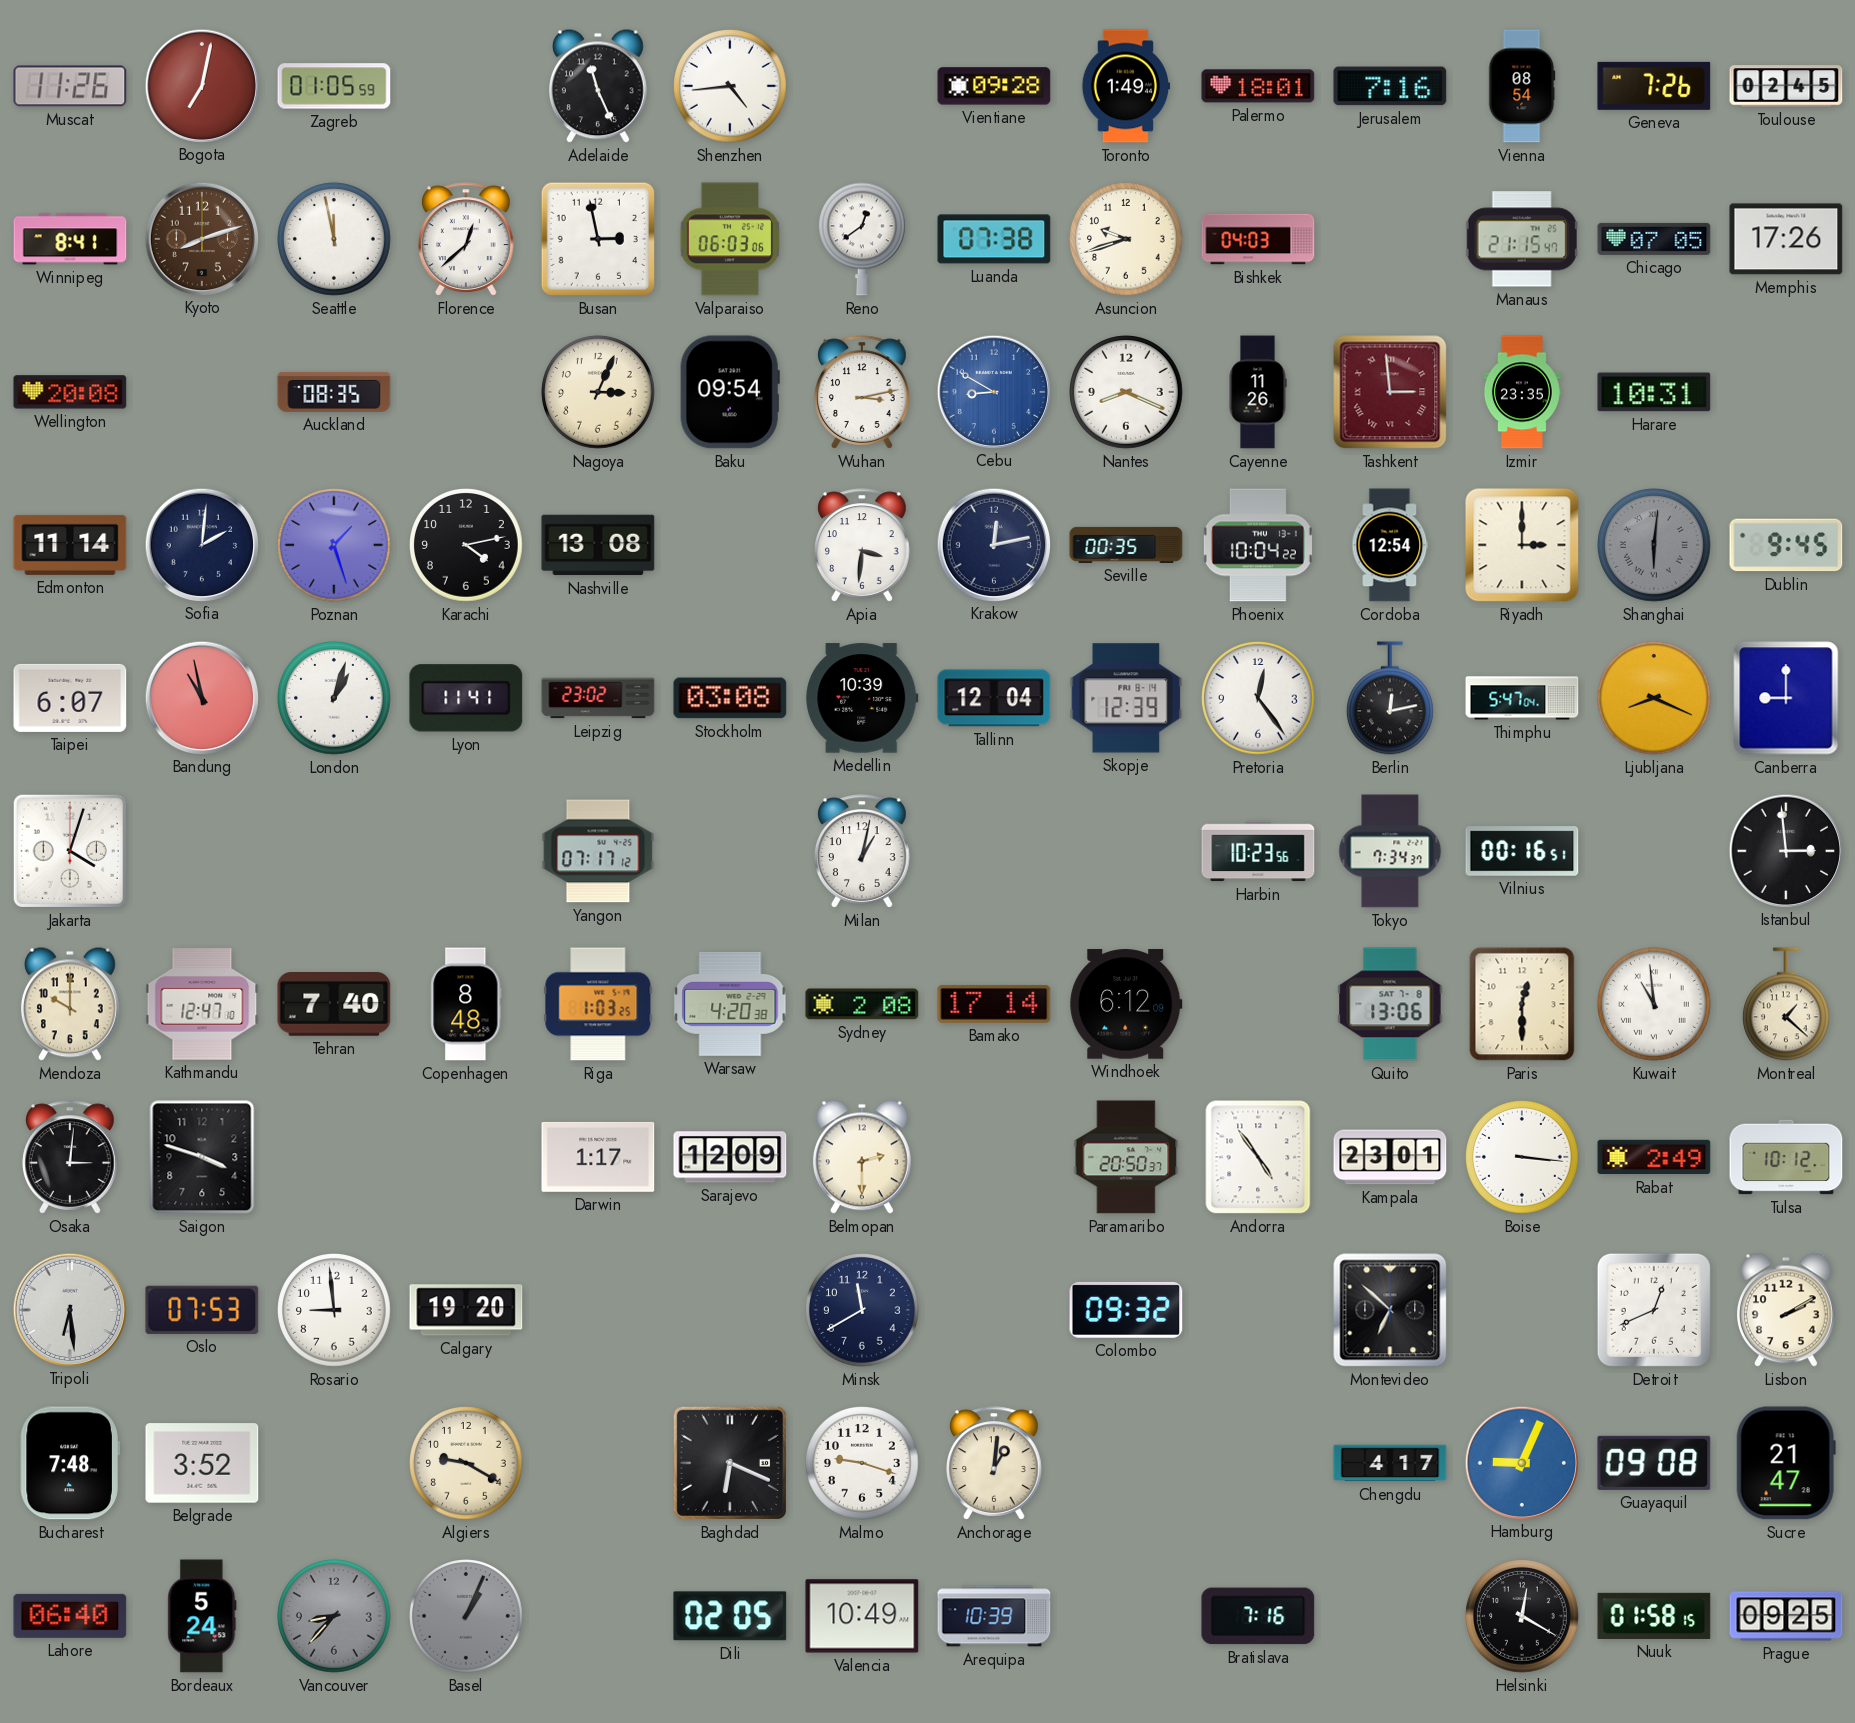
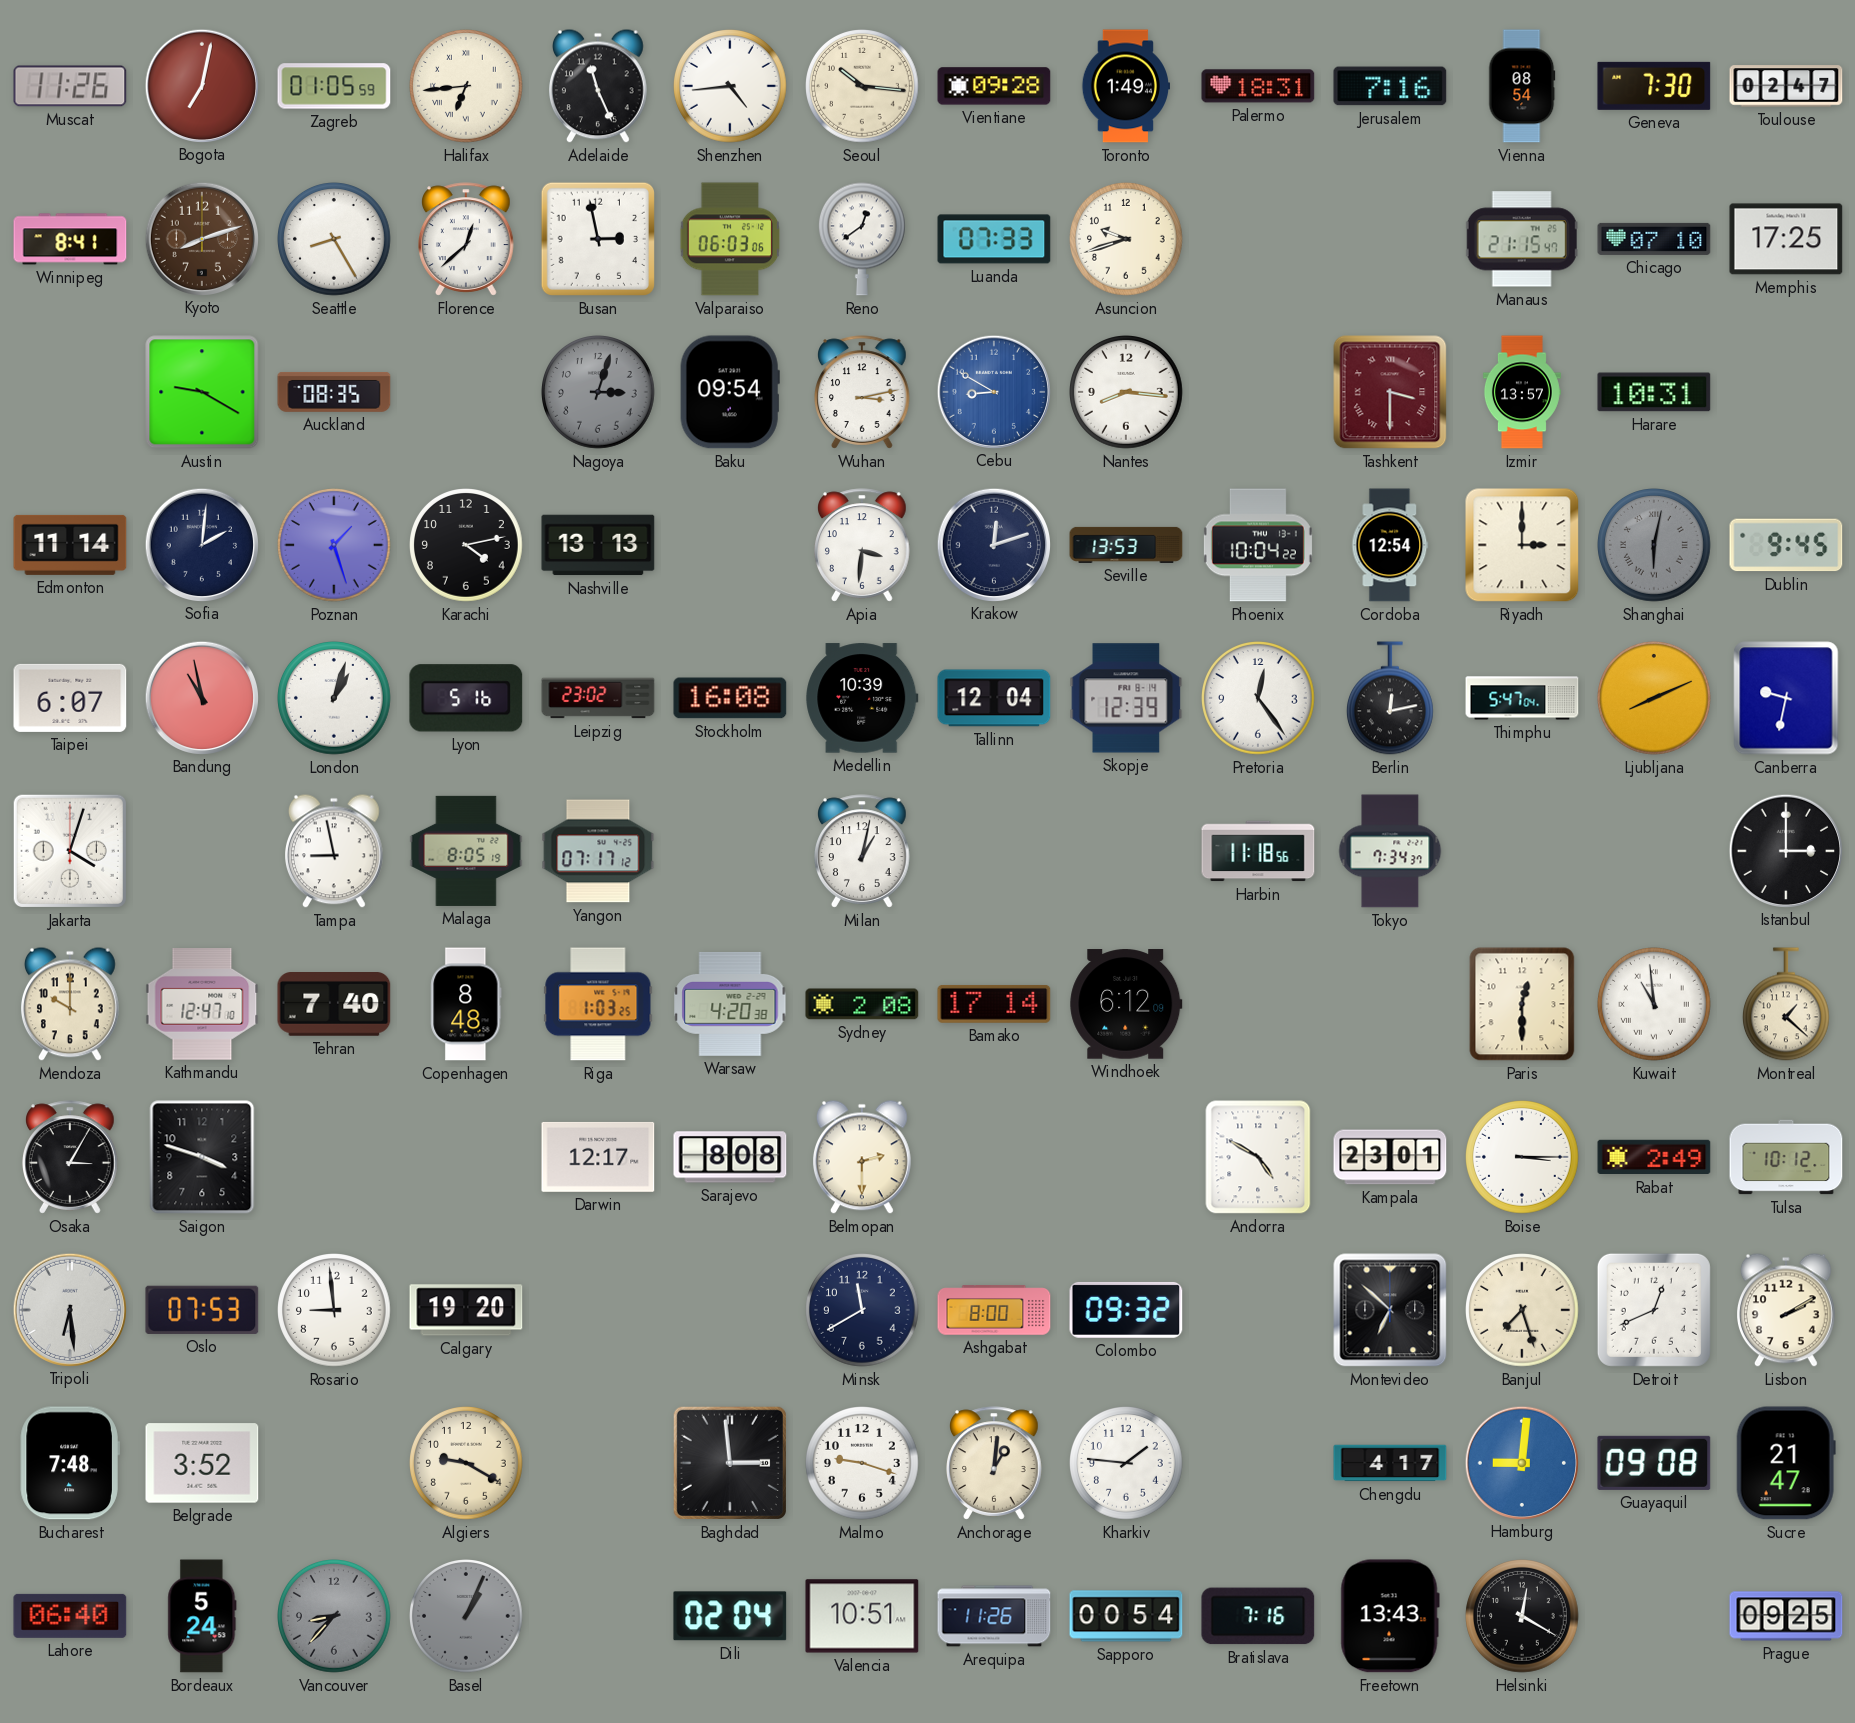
Halifax: none -> 6:44
Seoul: none -> 10:16
Palermo: 18:01 -> 18:31
Geneva: 7:26 -> 7:30
Toulouse: 02:45 -> 02:47
Seattle: 11:58 -> 8:25
Luanda: 07:38 -> 07:33
Bishkek: 04:03 -> none
Chicago: 07:05 -> 07:10
Memphis: 17:26 -> 17:25
Wellington: 20:08 -> none
Austin: none -> 9:20
Nagoya: 3:04 -> 3:03
Nagoya dial: cream -> grey
Nantes: 8:19 -> 8:16
Cayenne: 11:26 -> none
Tashkent: 2:59 -> 3:30
Izmir: 23:35 -> 13:57
Nashville: 13:08 -> 13:13
Krakow: 12:13 -> 12:12
Seville: 00:35 -> 13:53
Shanghai: 6:01 -> 6:02
Lyon: 11:41 -> 5:16
Stockholm: 03:08 -> 16:08
Ljubljana: 8:19 -> 8:11
Canberra: 9:00 -> 9:32
Tampa: none -> 8:58
Malaga: none -> 8:05
Harbin: 10:23 -> 11:18
Vilnius: 00:16 -> none
Istanbul: 2:59 -> 3:00
Quito: 13:06 -> none
Osaka: 3:01 -> 3:05
Darwin: 1:17 -> 12:17
Sarajevo: 12:09 -> 8:08
Paramaribo: 20:50 -> none
Andorra: 4:54 -> 4:50
Boise: 3:16 -> 3:15
Ashgabat: none -> 8:00
Banjul: none -> 7:27
Baghdad: 6:19 -> 2:59
Kharkiv: none -> 1:46
Hamburg: 9:04 -> 9:01
Dili: 02:05 -> 02:04
Valencia: 10:49 -> 10:51
Arequipa: 10:39 -> 11:26
Sapporo: none -> 00:54
Freetown: none -> 13:43
Nuuk: 01:58 -> none
